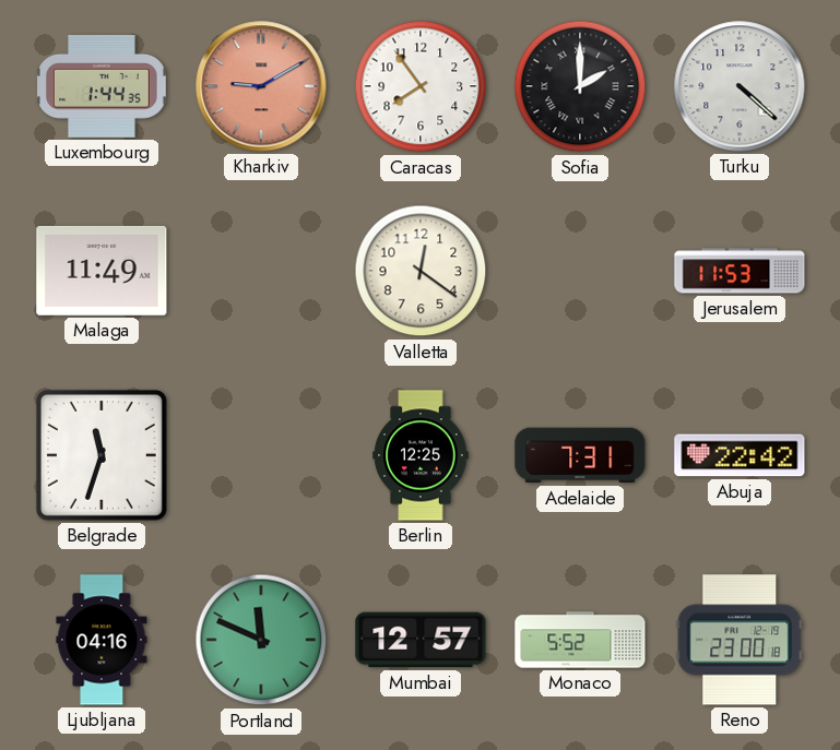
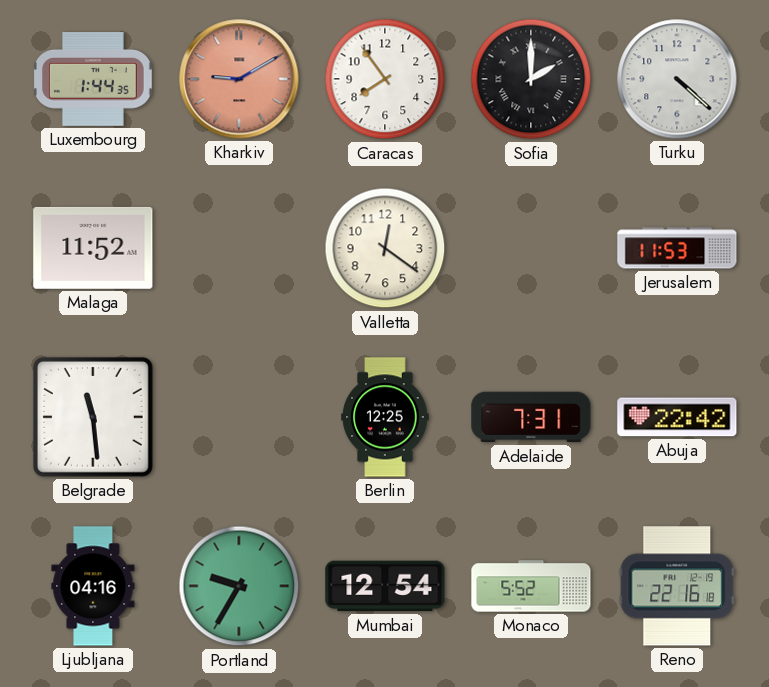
Malaga: 11:49 -> 11:52
Belgrade: 11:33 -> 11:29
Portland: 11:49 -> 9:35
Mumbai: 12:57 -> 12:54
Reno: 23:00 -> 22:16
